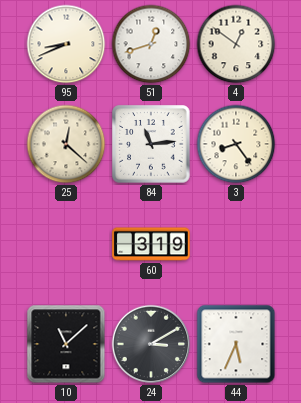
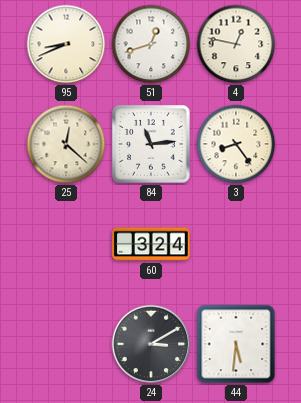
4: 12:51 -> 12:47
60: 3:19 -> 3:24
10: 11:08 -> none
44: 5:34 -> 5:31
